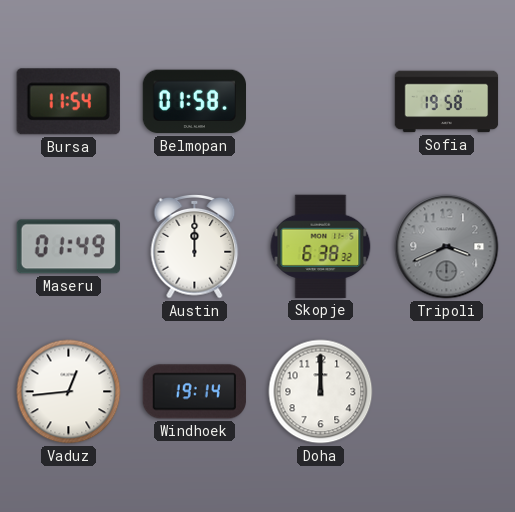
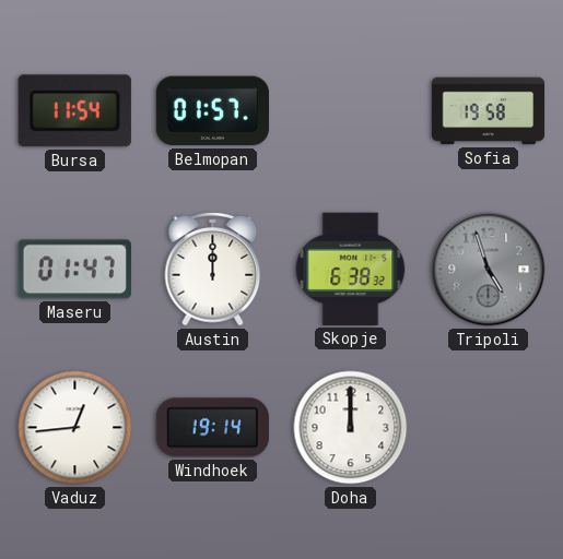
Belmopan: 01:58 -> 01:57
Maseru: 01:49 -> 01:47
Tripoli: 3:41 -> 4:57
